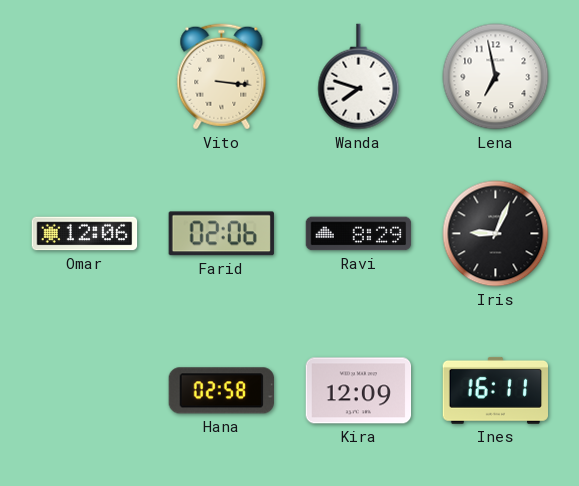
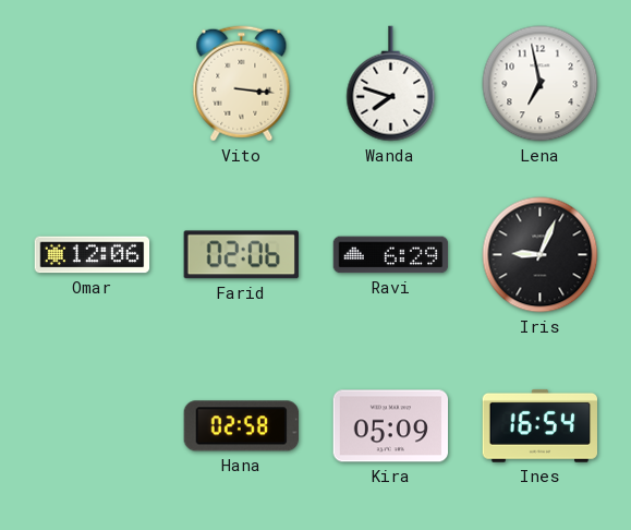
Ravi: 8:29 -> 6:29
Kira: 12:09 -> 05:09
Ines: 16:11 -> 16:54
